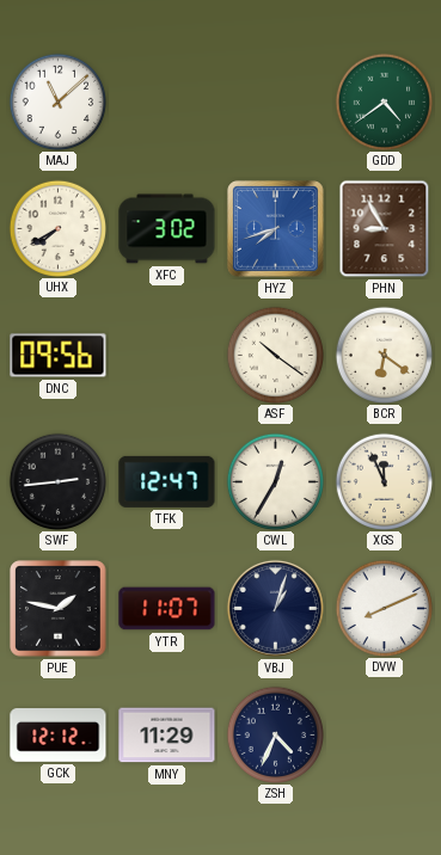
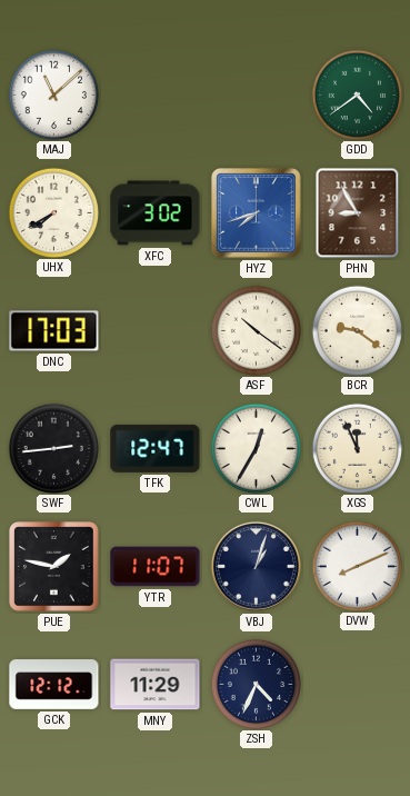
DNC: 09:56 -> 17:03
BCR: 6:21 -> 9:21
